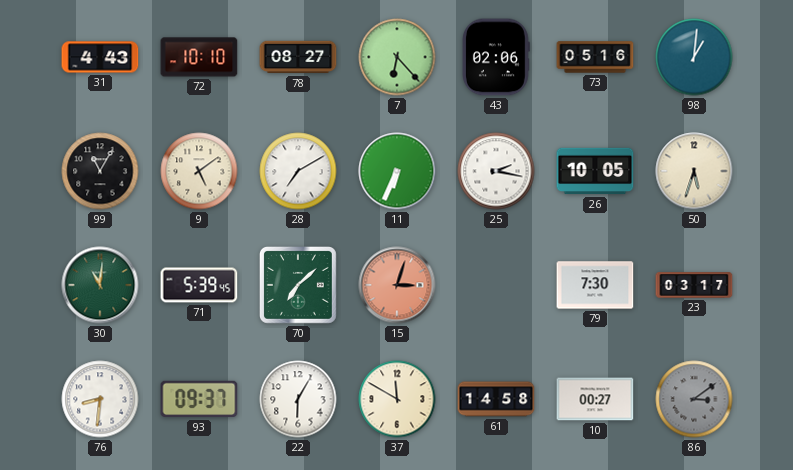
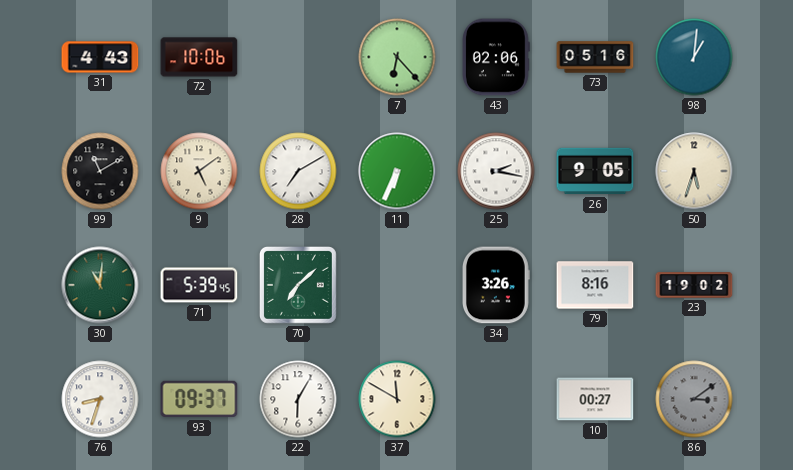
72: 10:10 -> 10:06
78: 08:27 -> none
99: 11:05 -> 11:10
26: 10:05 -> 9:05
15: 3:03 -> none
34: none -> 3:26
79: 7:30 -> 8:16
23: 03:17 -> 19:02
76: 8:31 -> 8:33
61: 14:58 -> none
